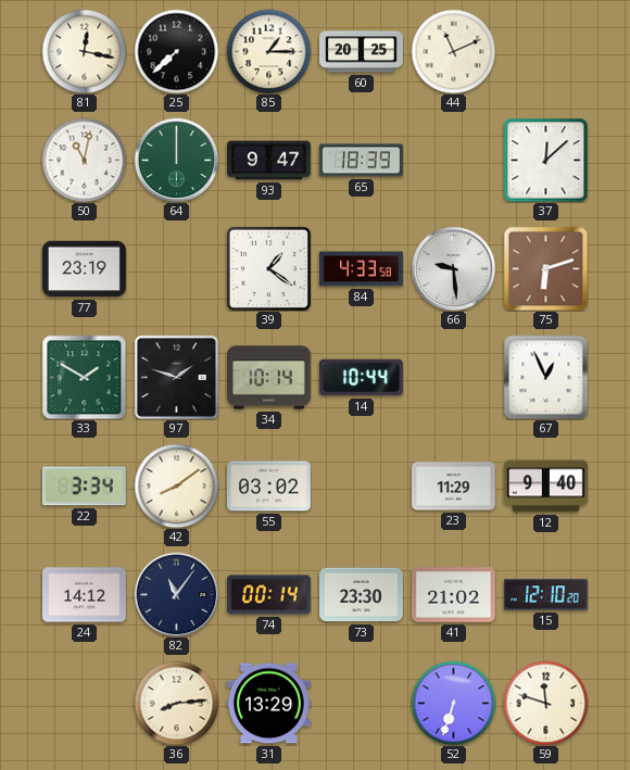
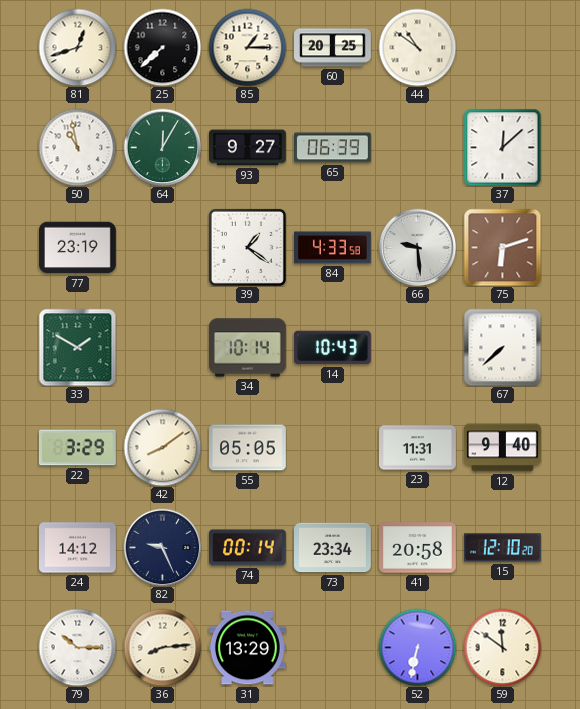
81: 12:17 -> 12:42
44: 11:11 -> 10:51
50: 11:02 -> 10:58
64: 12:00 -> 12:05
93: 9:47 -> 9:27
65: 18:39 -> 06:39
97: 1:48 -> none
14: 10:44 -> 10:43
67: 12:56 -> 7:38
22: 3:34 -> 3:29
55: 03:02 -> 05:05
23: 11:29 -> 11:31
82: 11:06 -> 9:26
73: 23:30 -> 23:34
41: 21:02 -> 20:58
79: none -> 10:15
52: 6:33 -> 6:32
59: 11:48 -> 11:51
